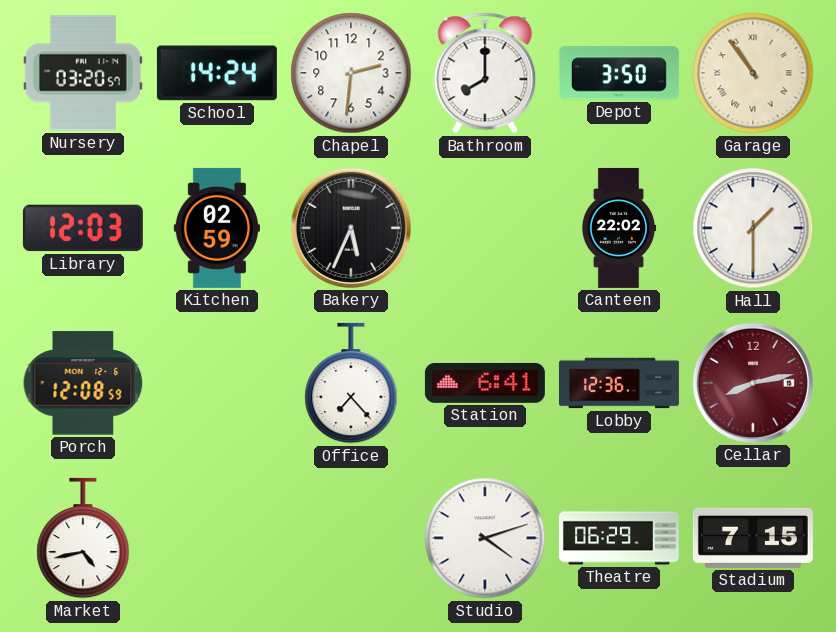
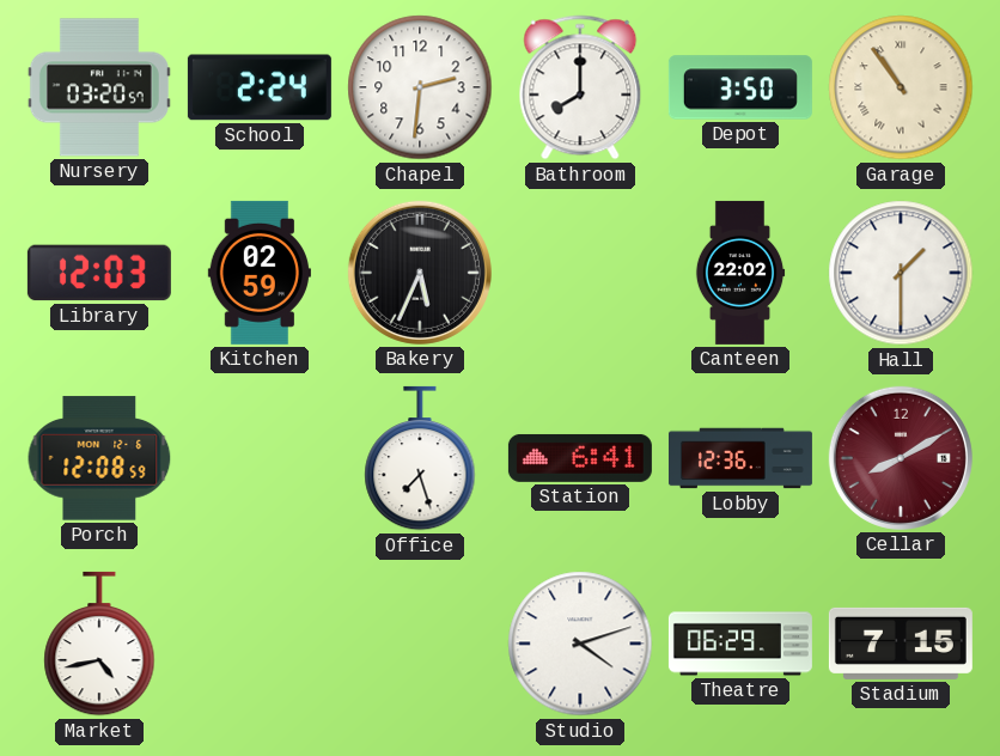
School: 14:24 -> 2:24
Office: 7:23 -> 7:27
Cellar: 8:13 -> 8:10
